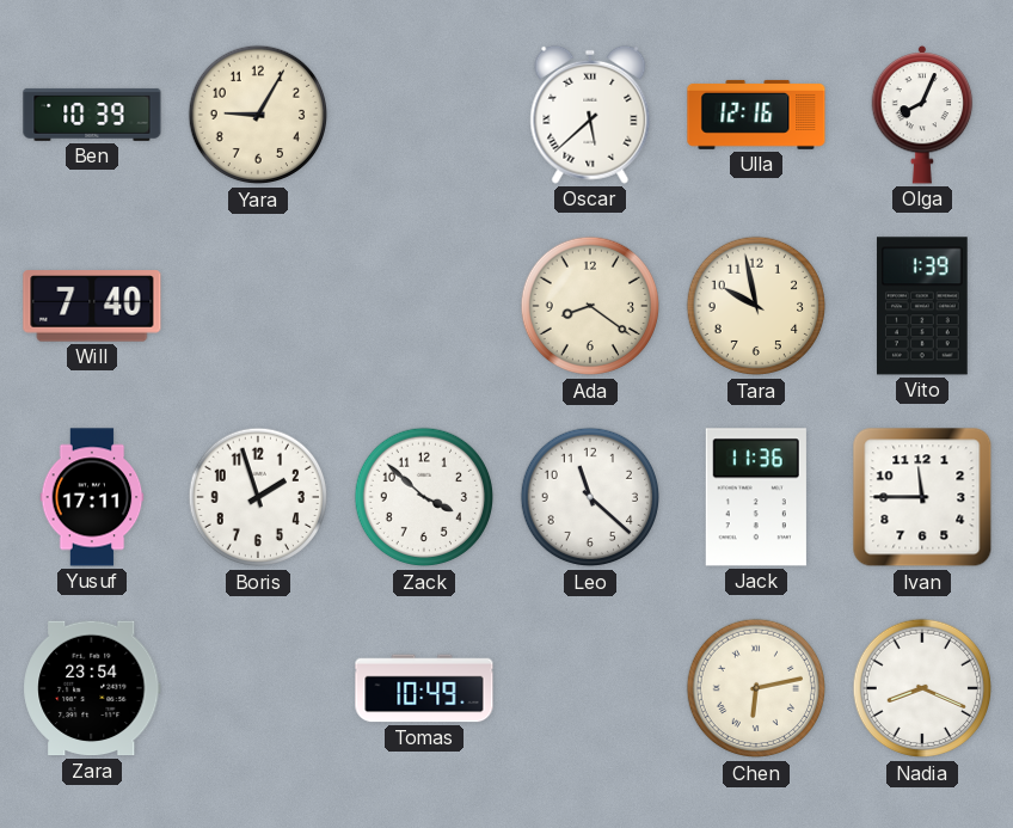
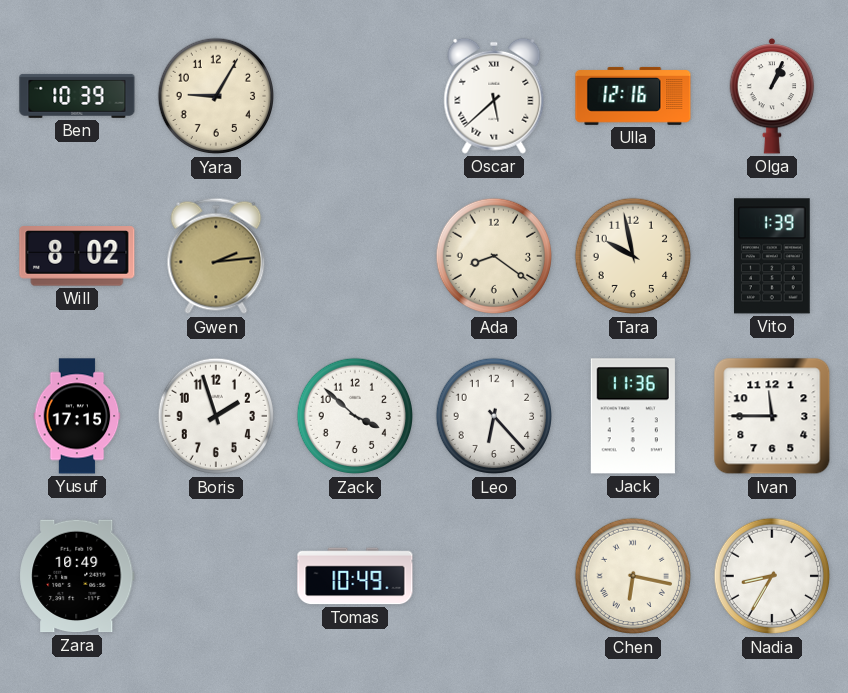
Olga: 8:04 -> 1:04
Will: 7:40 -> 8:02
Gwen: none -> 2:14
Yusuf: 17:11 -> 17:15
Leo: 11:22 -> 6:23
Zara: 23:54 -> 10:49
Chen: 6:13 -> 6:17
Nadia: 8:19 -> 8:35
